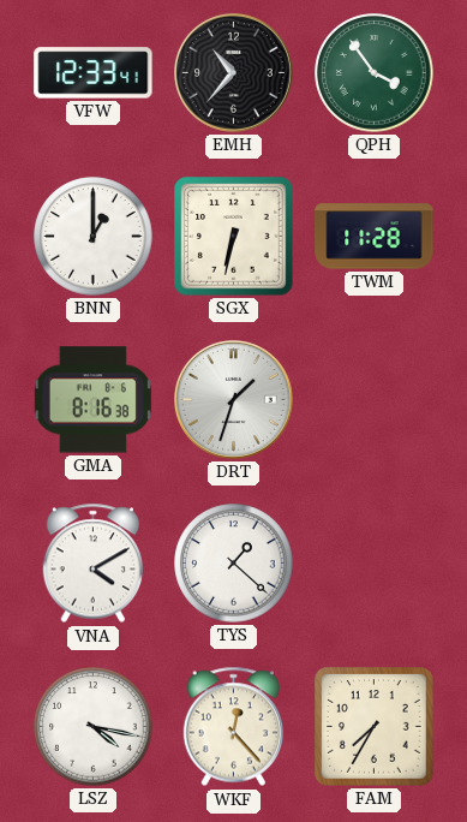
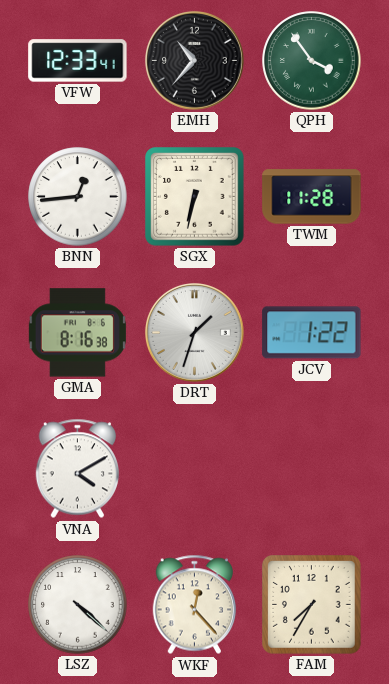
BNN: 1:00 -> 12:44
JCV: none -> 1:22
TYS: 1:22 -> none
LSZ: 4:17 -> 4:22
